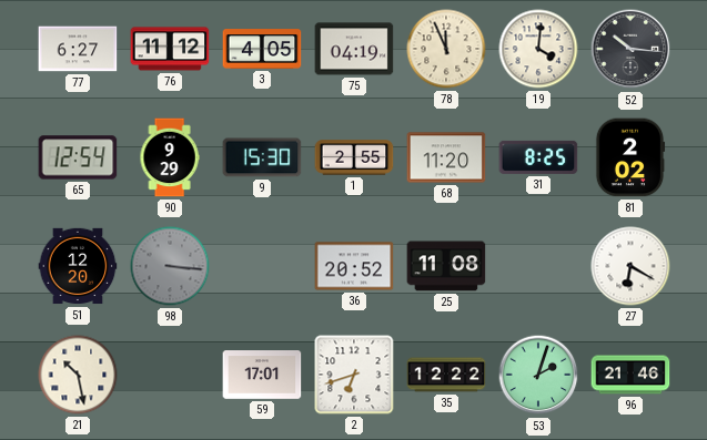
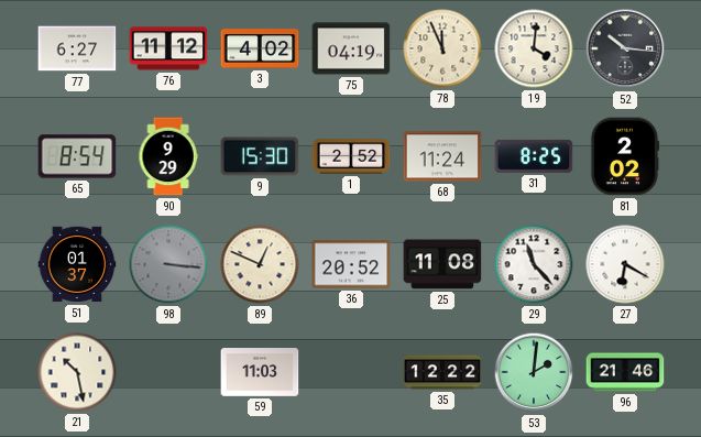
3: 4:05 -> 4:02
65: 12:54 -> 8:54
1: 2:55 -> 2:52
68: 11:20 -> 11:24
51: 12:20 -> 01:37
89: none -> 12:49
29: none -> 11:23
59: 17:01 -> 11:03
2: 6:42 -> none
53: 2:03 -> 2:01
